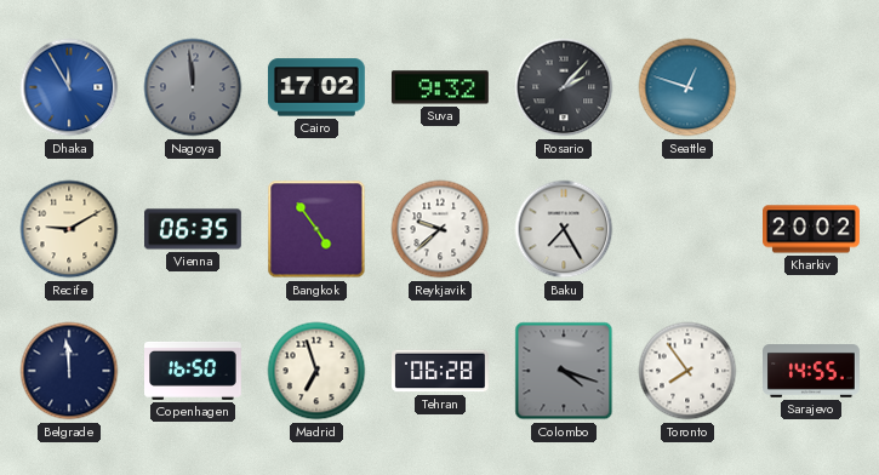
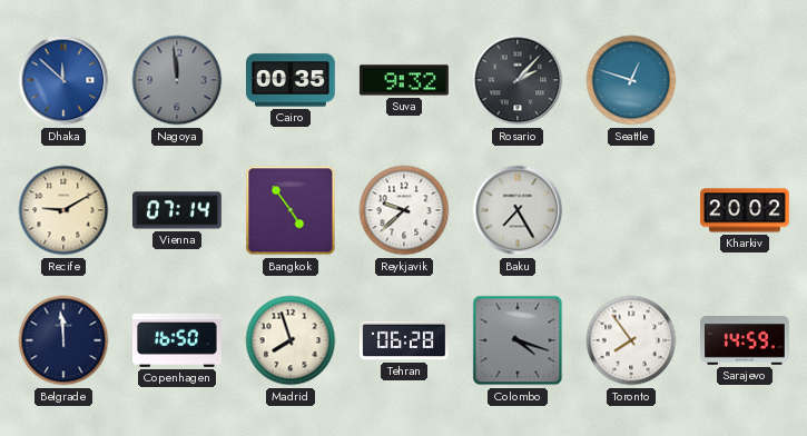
Dhaka: 11:55 -> 11:52
Cairo: 17:02 -> 00:35
Vienna: 06:35 -> 07:14
Madrid: 6:57 -> 7:57
Sarajevo: 14:55 -> 14:59
